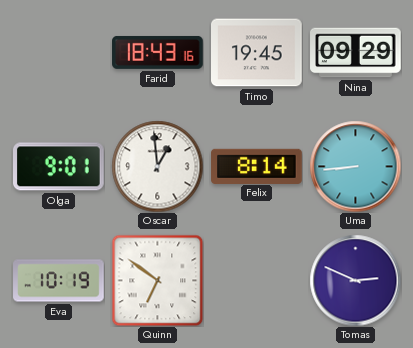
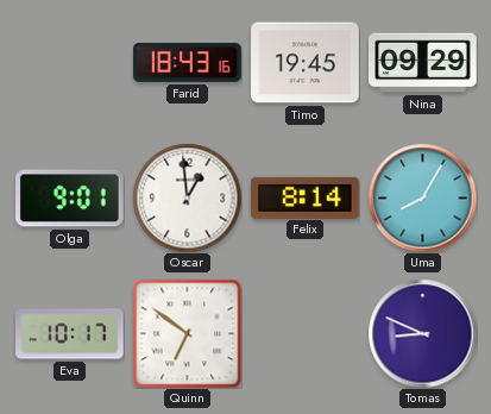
Uma: 8:44 -> 8:05
Eva: 10:19 -> 10:17
Tomas: 2:49 -> 8:49
